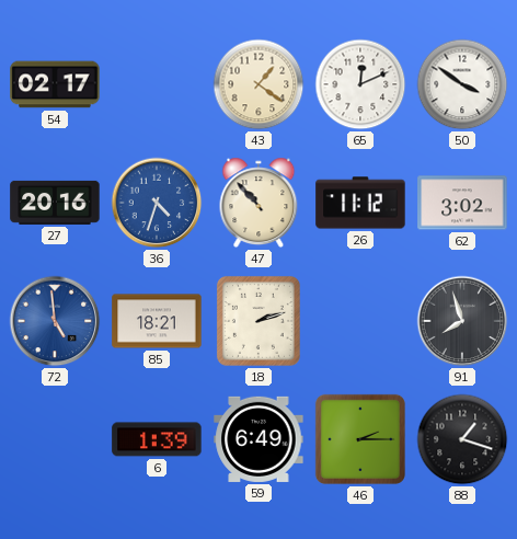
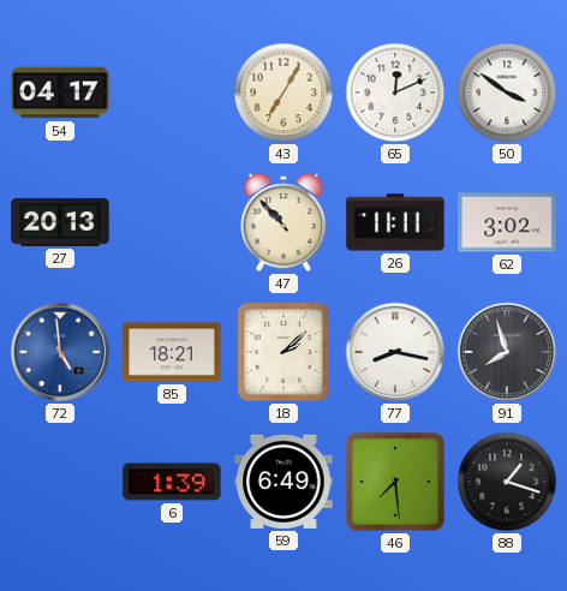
54: 02:17 -> 04:17
43: 1:21 -> 7:05
27: 20:16 -> 20:13
36: 4:33 -> none
26: 11:12 -> 11:11
18: 2:12 -> 2:08
77: none -> 8:17
46: 2:15 -> 7:29
